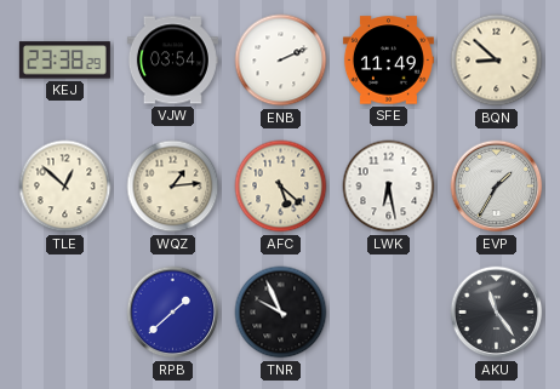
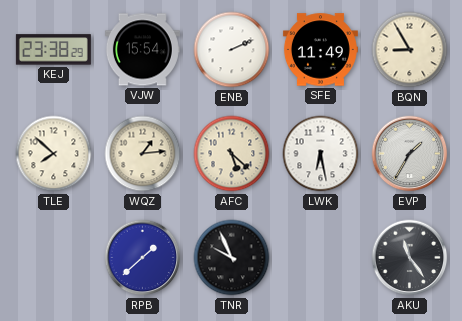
VJW: 03:54 -> 15:54
BQN: 8:52 -> 8:55
TLE: 12:52 -> 7:52
